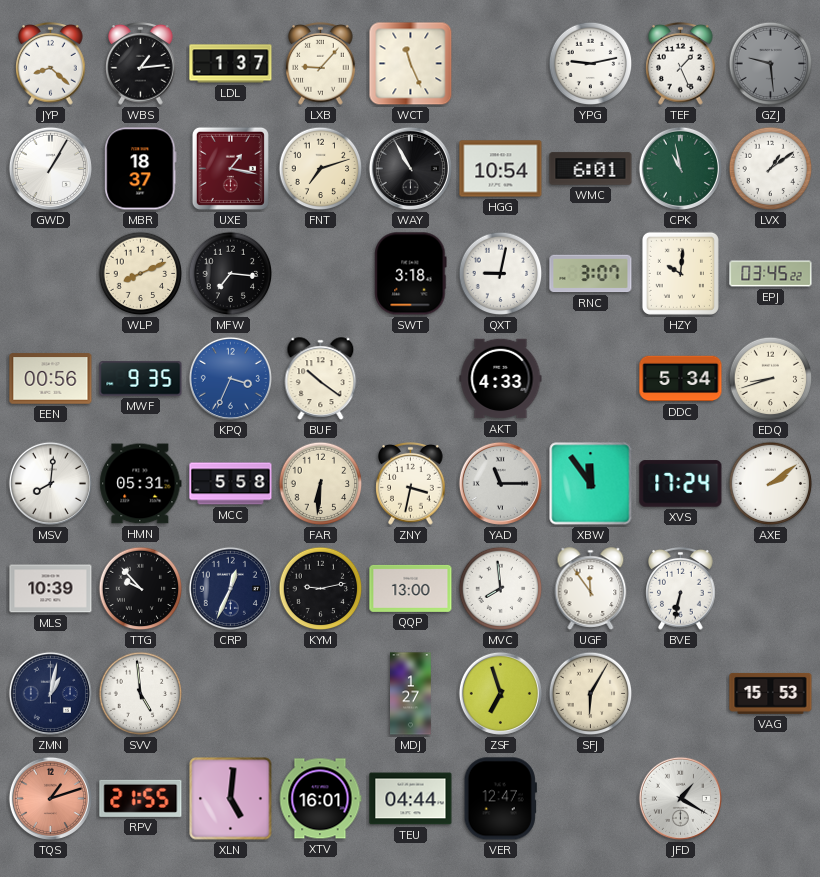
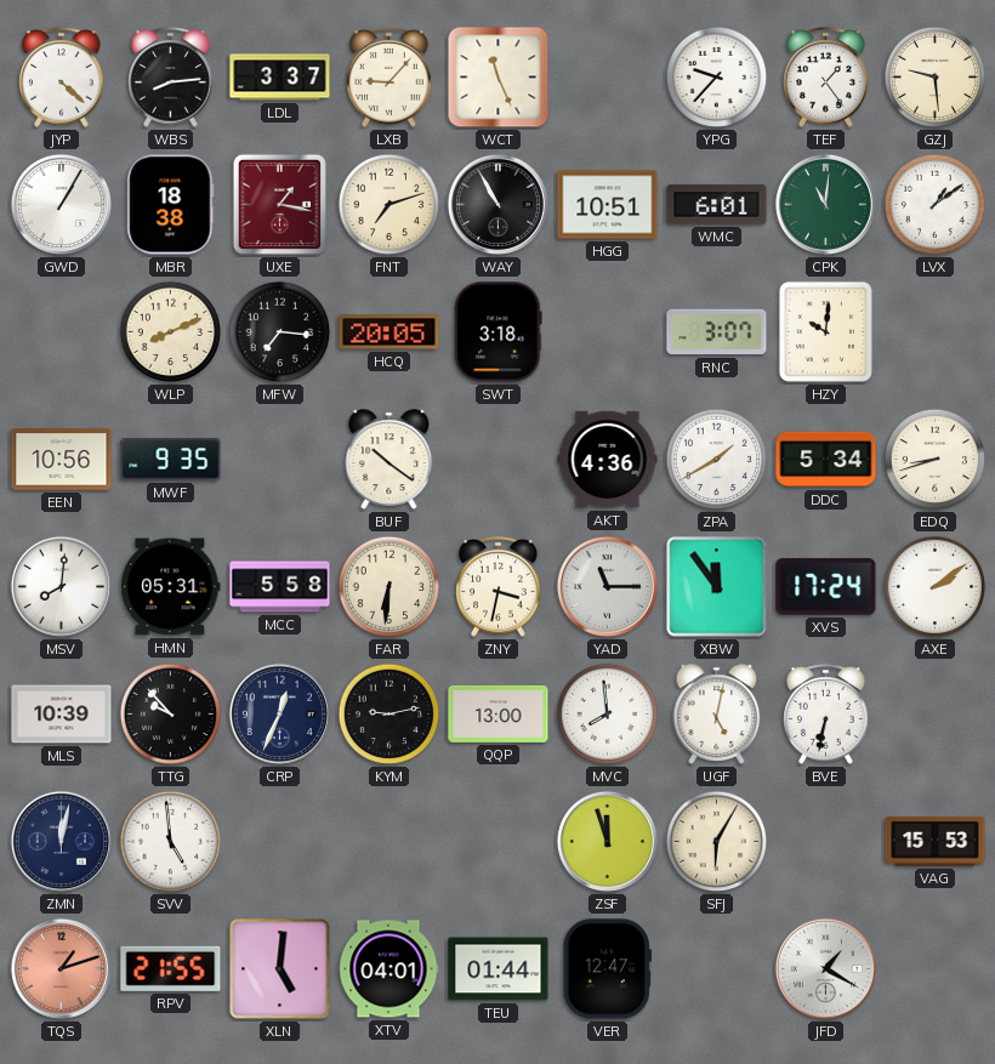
JYP: 8:22 -> 4:22
WBS: 1:14 -> 8:14
LDL: 1:37 -> 3:37
YPG: 9:13 -> 9:37
TEF: 1:26 -> 1:24
GZJ dial: grey -> cream
MBR: 18:37 -> 18:38
HGG: 10:54 -> 10:51
CPK: 10:58 -> 11:01
HCQ: none -> 20:05
QXT: 9:02 -> none
EPJ: 03:45 -> none
EEN: 00:56 -> 10:56
KPQ: 3:34 -> none
AKT: 4:33 -> 4:36
ZPA: none -> 1:40
UGF: 11:54 -> 5:02
ZMN: 1:02 -> 12:02
MDJ: 1:27 -> none
ZSF: 6:57 -> 11:57
XTV: 16:01 -> 04:01
TEU: 04:44 -> 01:44
